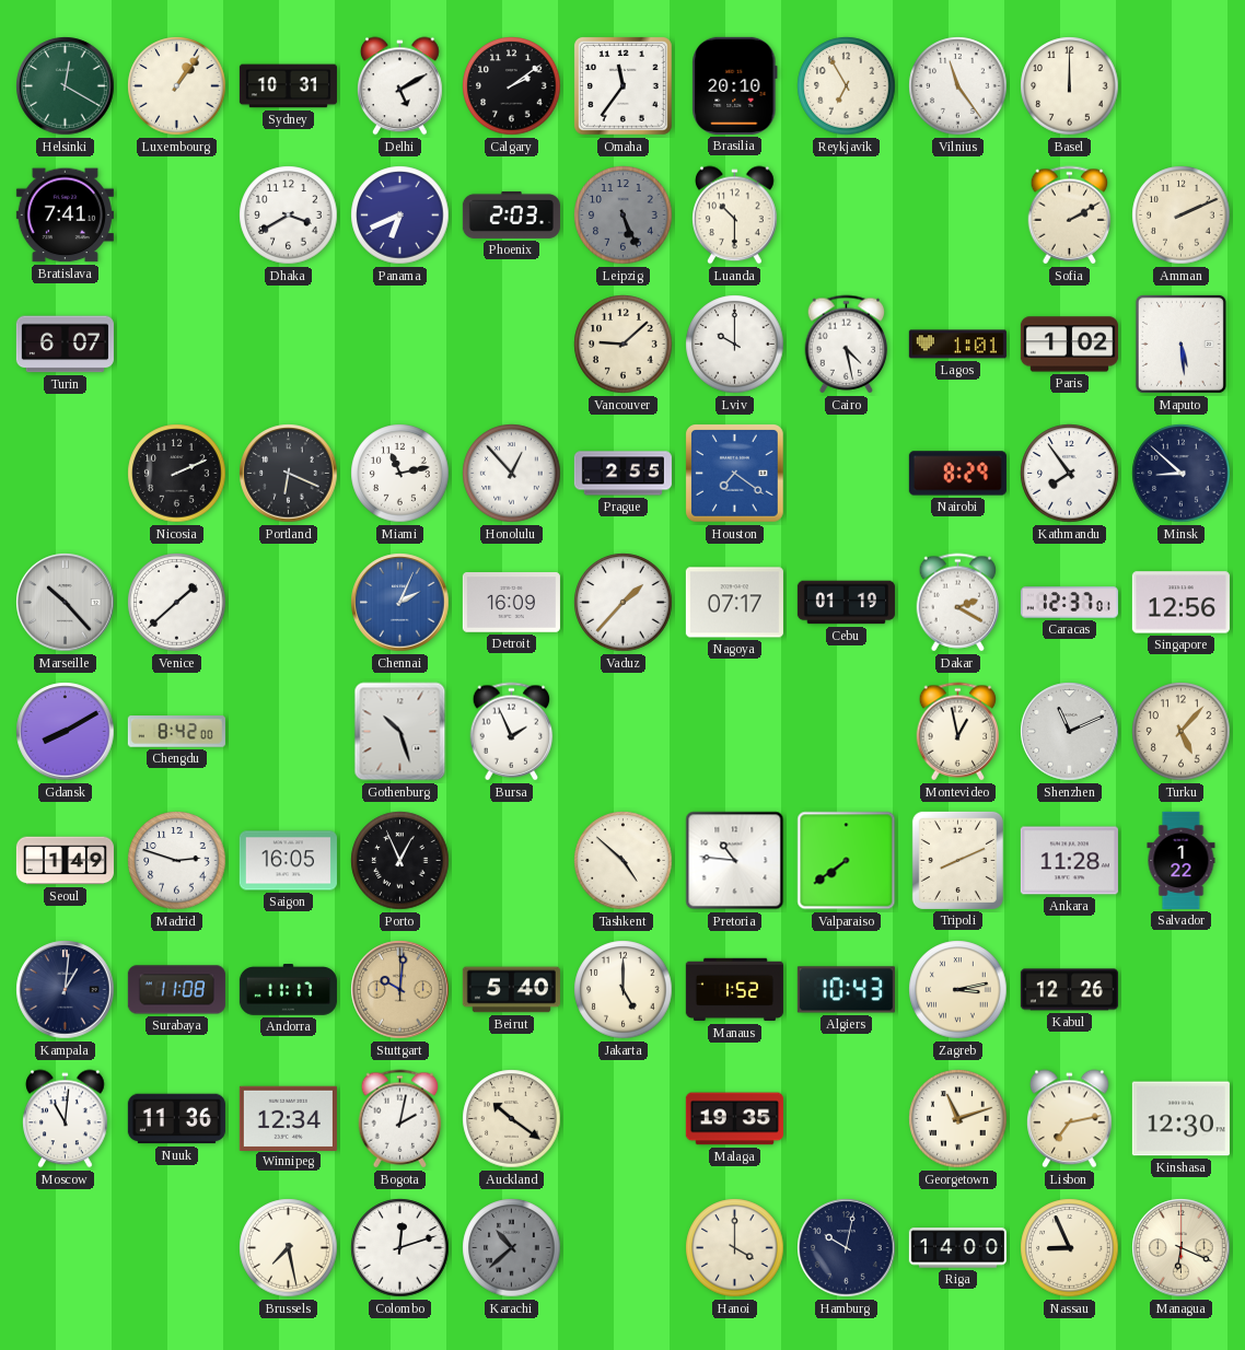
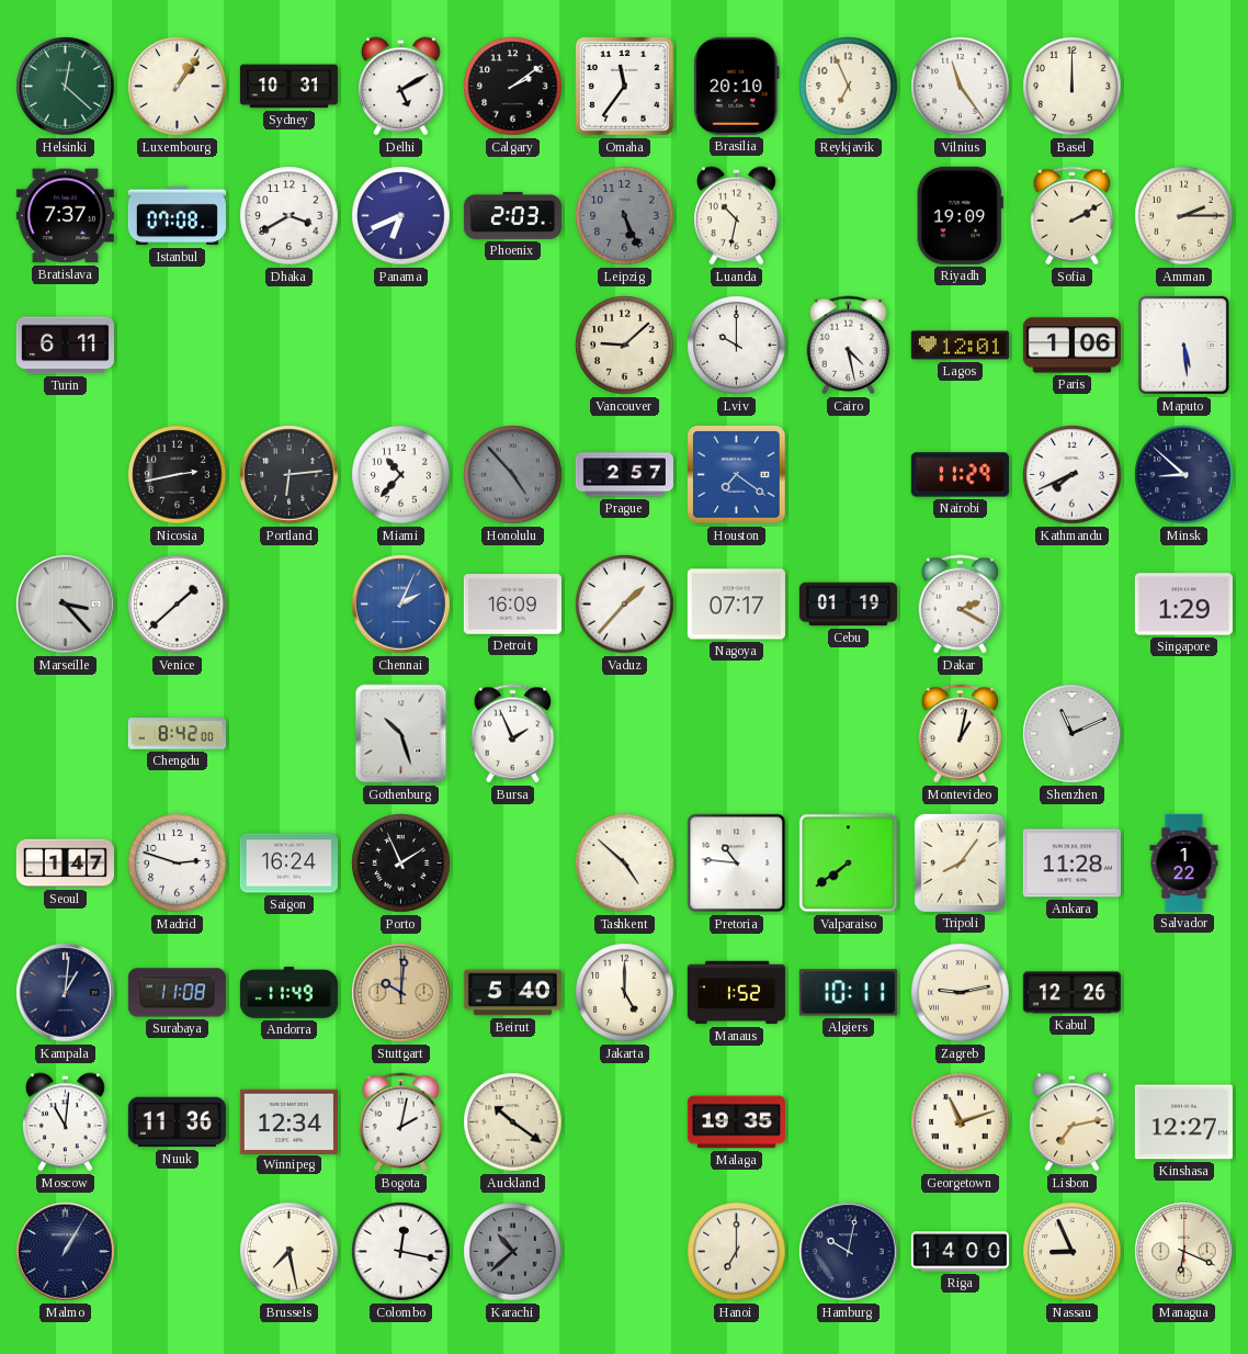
Helsinki: 12:20 -> 12:22
Reykjavik: 6:55 -> 6:56
Bratislava: 7:41 -> 7:37
Istanbul: none -> 07:08
Luanda: 10:30 -> 10:32
Riyadh: none -> 19:09
Amman: 2:11 -> 2:15
Turin: 6:07 -> 6:11
Lagos: 1:01 -> 12:01
Paris: 1:02 -> 1:06
Nicosia: 2:11 -> 2:43
Portland: 6:19 -> 6:14
Miami: 11:13 -> 10:37
Honolulu: 12:53 -> 4:53
Honolulu dial: white -> grey
Prague: 2:55 -> 2:57
Nairobi: 8:29 -> 11:29
Kathmandu: 7:54 -> 7:41
Marseille: 10:23 -> 3:23
Caracas: 12:37 -> none
Singapore: 12:56 -> 1:29
Gdansk: 8:10 -> none
Montevideo: 12:58 -> 1:02
Turku: 5:07 -> none
Seoul: 1:49 -> 1:47
Saigon: 16:05 -> 16:24
Porto: 12:56 -> 1:56
Tripoli: 8:11 -> 8:06
Andorra: 11:17 -> 11:49
Algiers: 10:43 -> 10:11
Zagreb: 3:13 -> 9:13
Kinshasa: 12:30 -> 12:27
Malmo: none -> 1:05
Colombo: 12:12 -> 12:17
Hanoi: 4:00 -> 7:00
